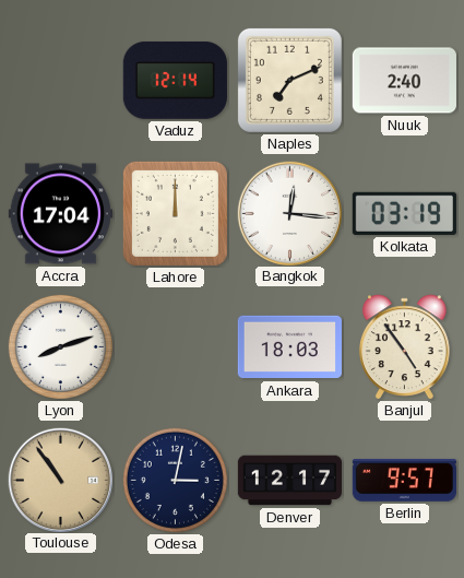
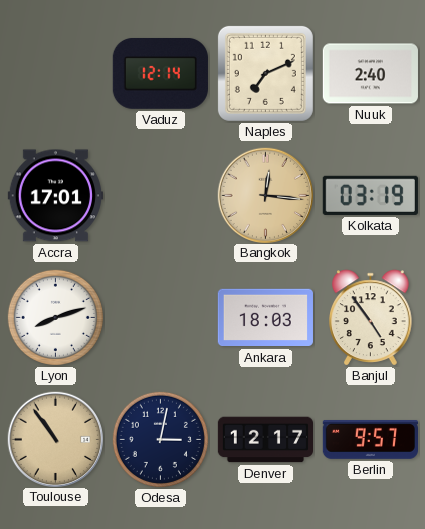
Accra: 17:04 -> 17:01
Lahore: 12:00 -> none
Bangkok dial: white -> champagne
